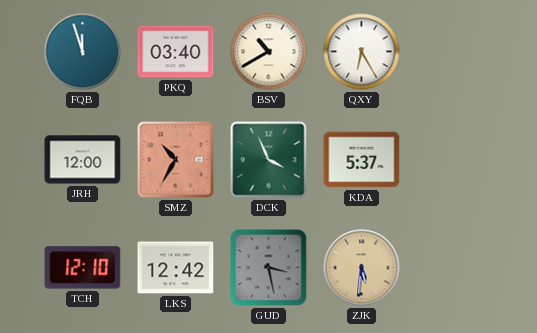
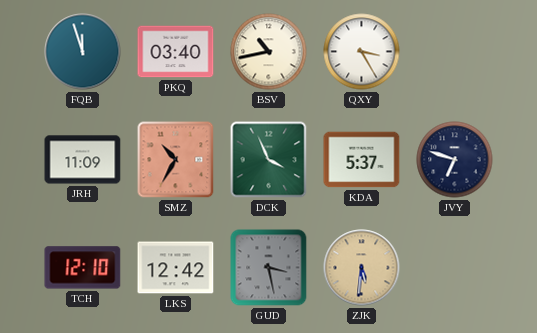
BSV: 10:40 -> 10:43
QXY: 6:25 -> 3:25
JRH: 12:00 -> 11:09
JVY: none -> 6:48
